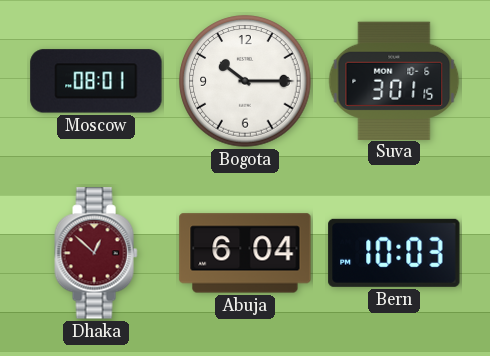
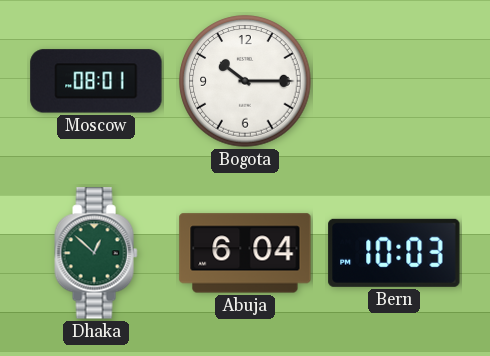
Suva: 3:01 -> none
Dhaka dial: burgundy -> green
